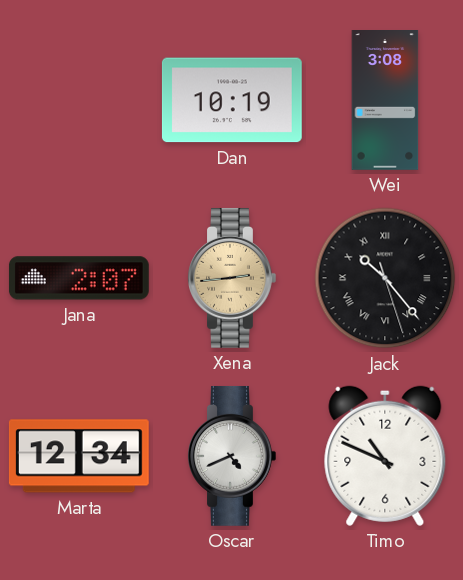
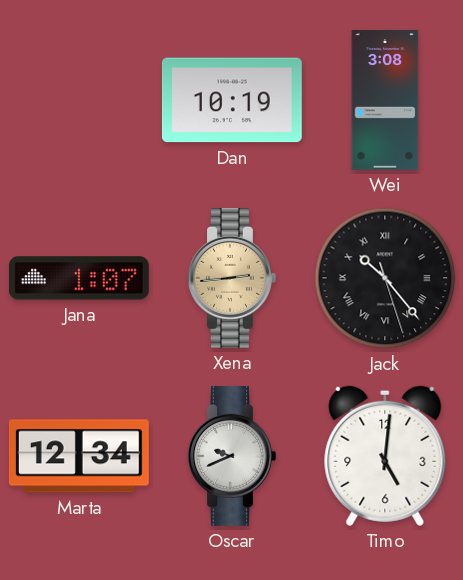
Jana: 2:07 -> 1:07
Oscar: 4:41 -> 9:41
Timo: 10:49 -> 5:01
